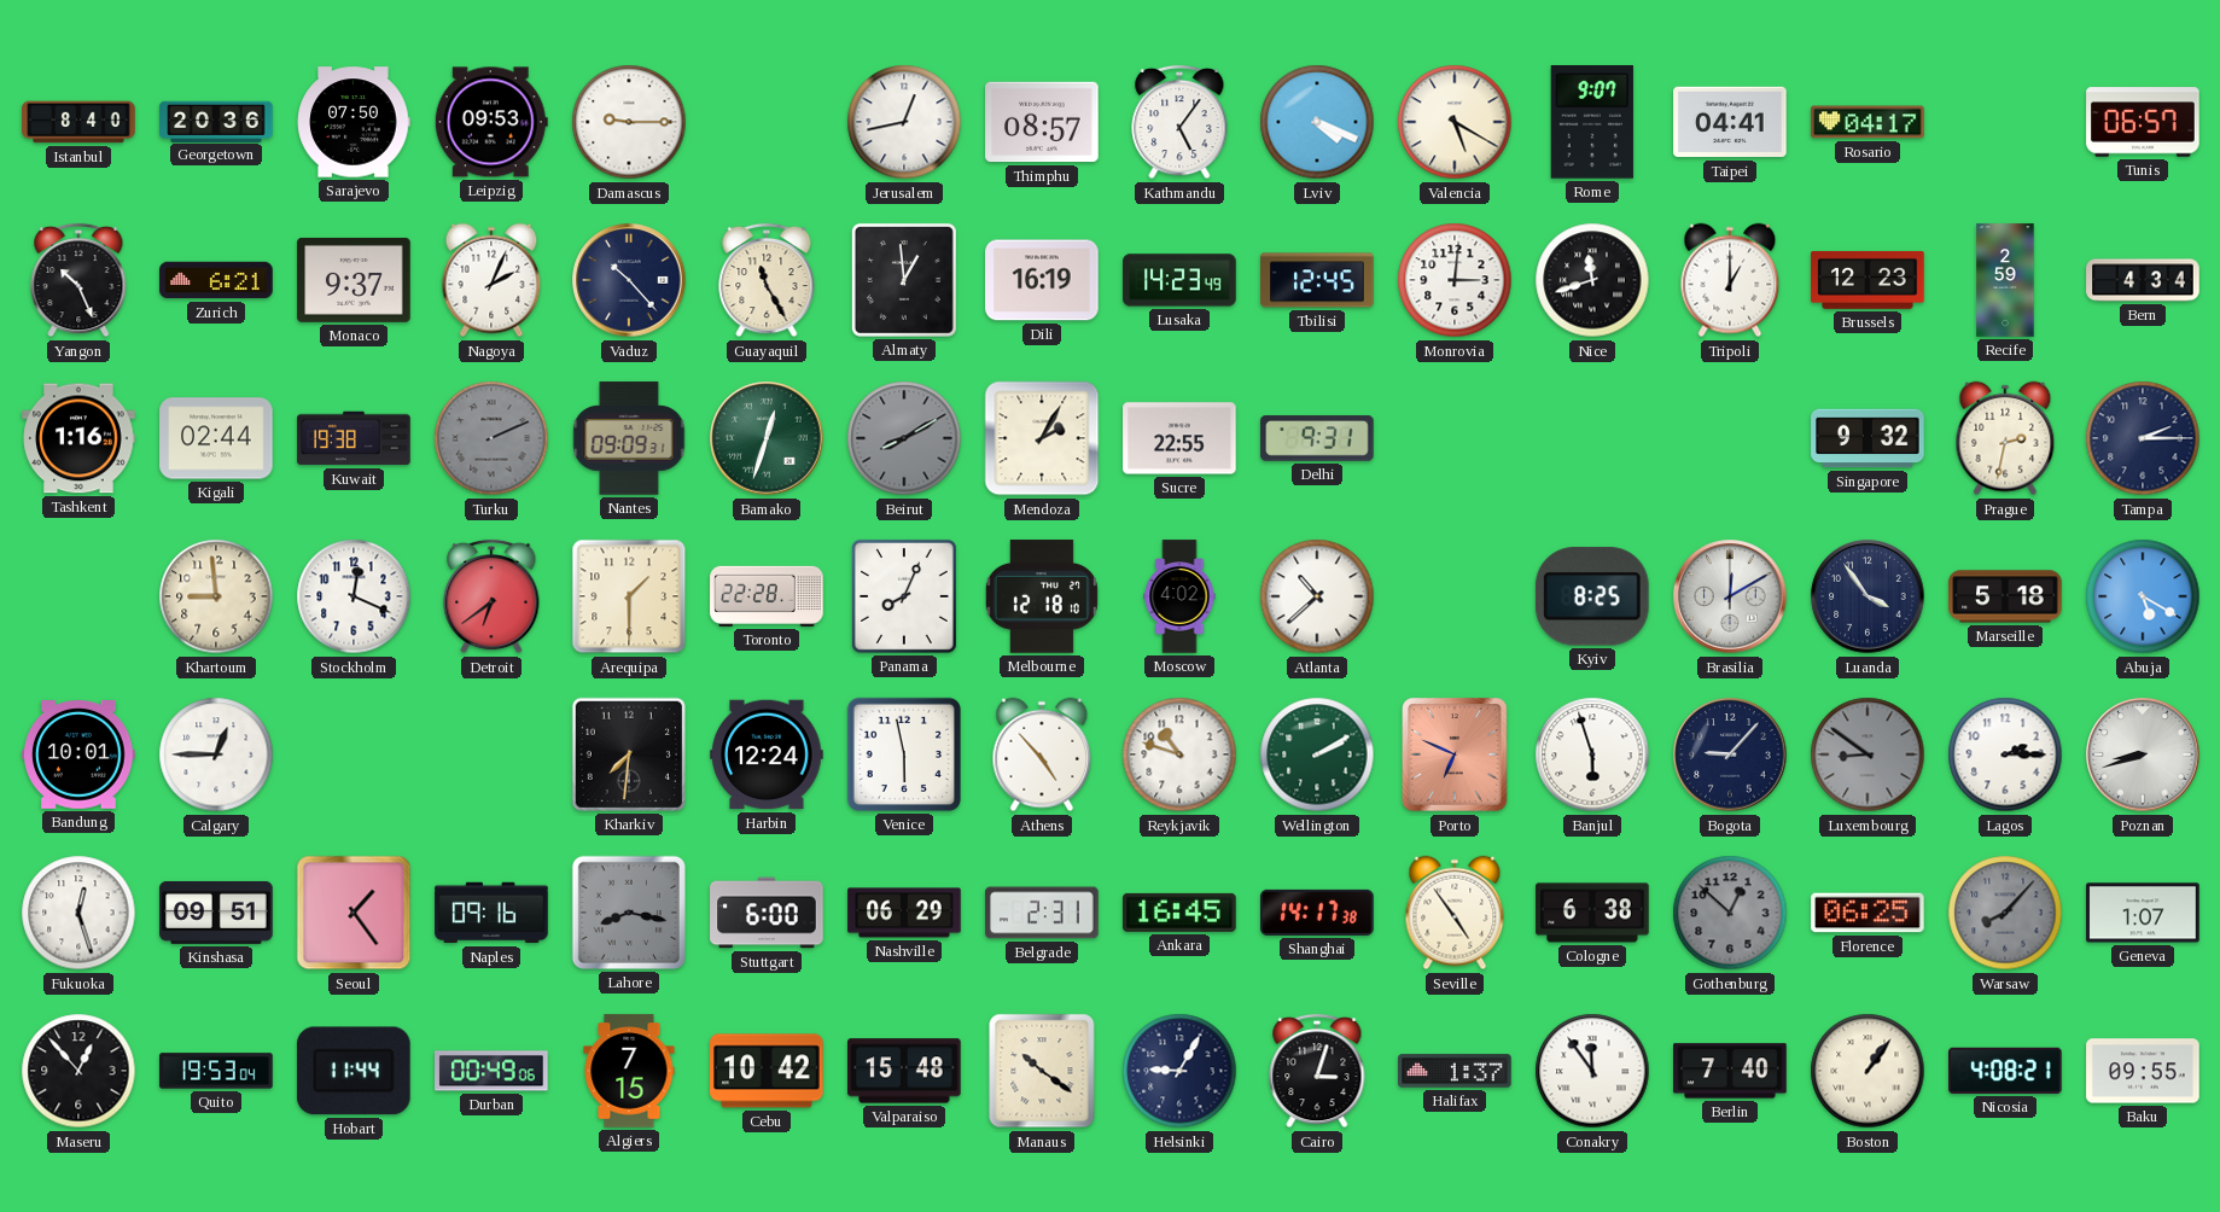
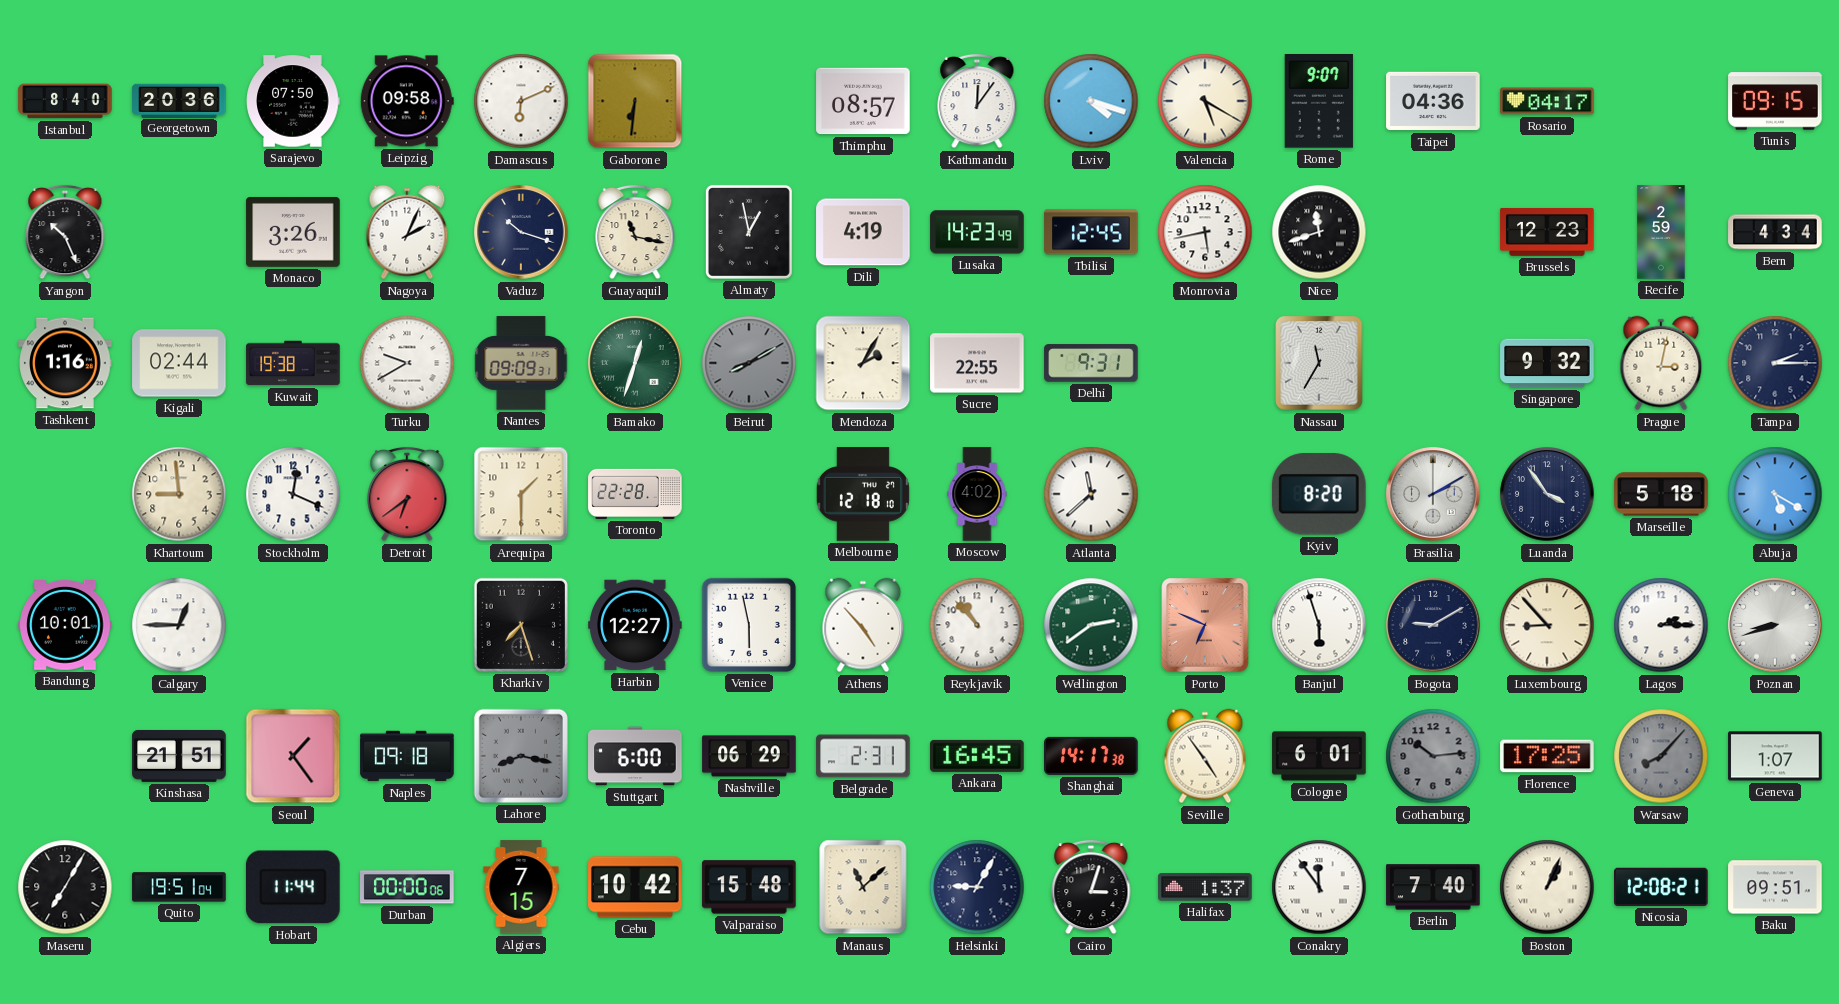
Leipzig: 09:53 -> 09:58
Damascus: 9:15 -> 6:11
Gaborone: none -> 6:31
Jerusalem: 12:43 -> none
Kathmandu: 5:06 -> 12:06
Lviv: 4:19 -> 4:18
Taipei: 04:41 -> 04:36
Tunis: 06:57 -> 09:15
Zurich: 6:21 -> none
Monaco: 9:37 -> 3:26
Vaduz: 10:23 -> 10:18
Guayaquil: 11:25 -> 11:17
Almaty: 12:59 -> 12:58
Dili: 16:19 -> 4:19
Monrovia: 3:01 -> 5:43
Tripoli: 1:00 -> none
Turku: 2:11 -> 9:40
Turku dial: grey -> white
Nassau: none -> 11:35
Prague: 2:32 -> 3:02
Panama: 8:04 -> none
Atlanta: 10:38 -> 11:38
Kyiv: 8:25 -> 8:20
Brasilia: 12:10 -> 2:10
Kharkiv: 7:31 -> 7:27
Harbin: 12:24 -> 12:27
Reykjavik: 10:48 -> 10:53
Wellington: 2:10 -> 2:39
Bogota: 9:07 -> 9:10
Luxembourg: 8:51 -> 8:53
Luxembourg dial: grey -> cream
Fukuoka: 12:27 -> none
Kinshasa: 09:51 -> 21:51
Naples: 09:16 -> 09:18
Cologne: 6:38 -> 6:01
Gothenburg: 12:52 -> 10:14
Florence: 06:25 -> 17:25
Maseru: 12:53 -> 7:05
Quito: 19:53 -> 19:51
Durban: 00:49 -> 00:00
Manaus: 10:21 -> 11:08
Boston: 1:06 -> 1:04
Nicosia: 4:08 -> 12:08
Baku: 09:55 -> 09:51
